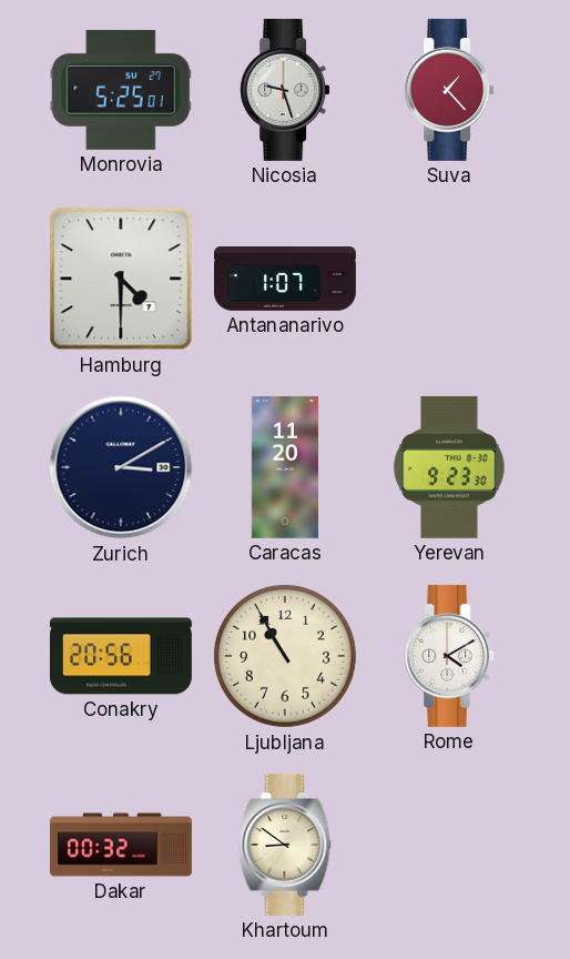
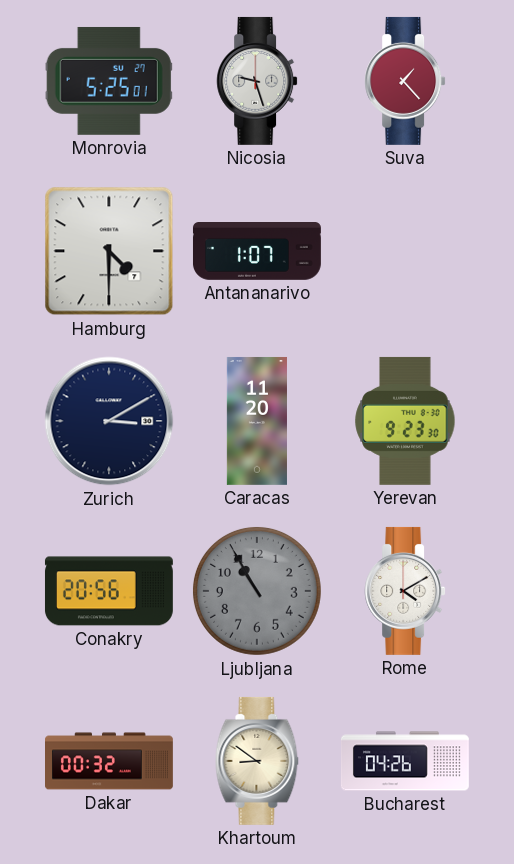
Ljubljana dial: cream -> grey
Bucharest: none -> 04:26
